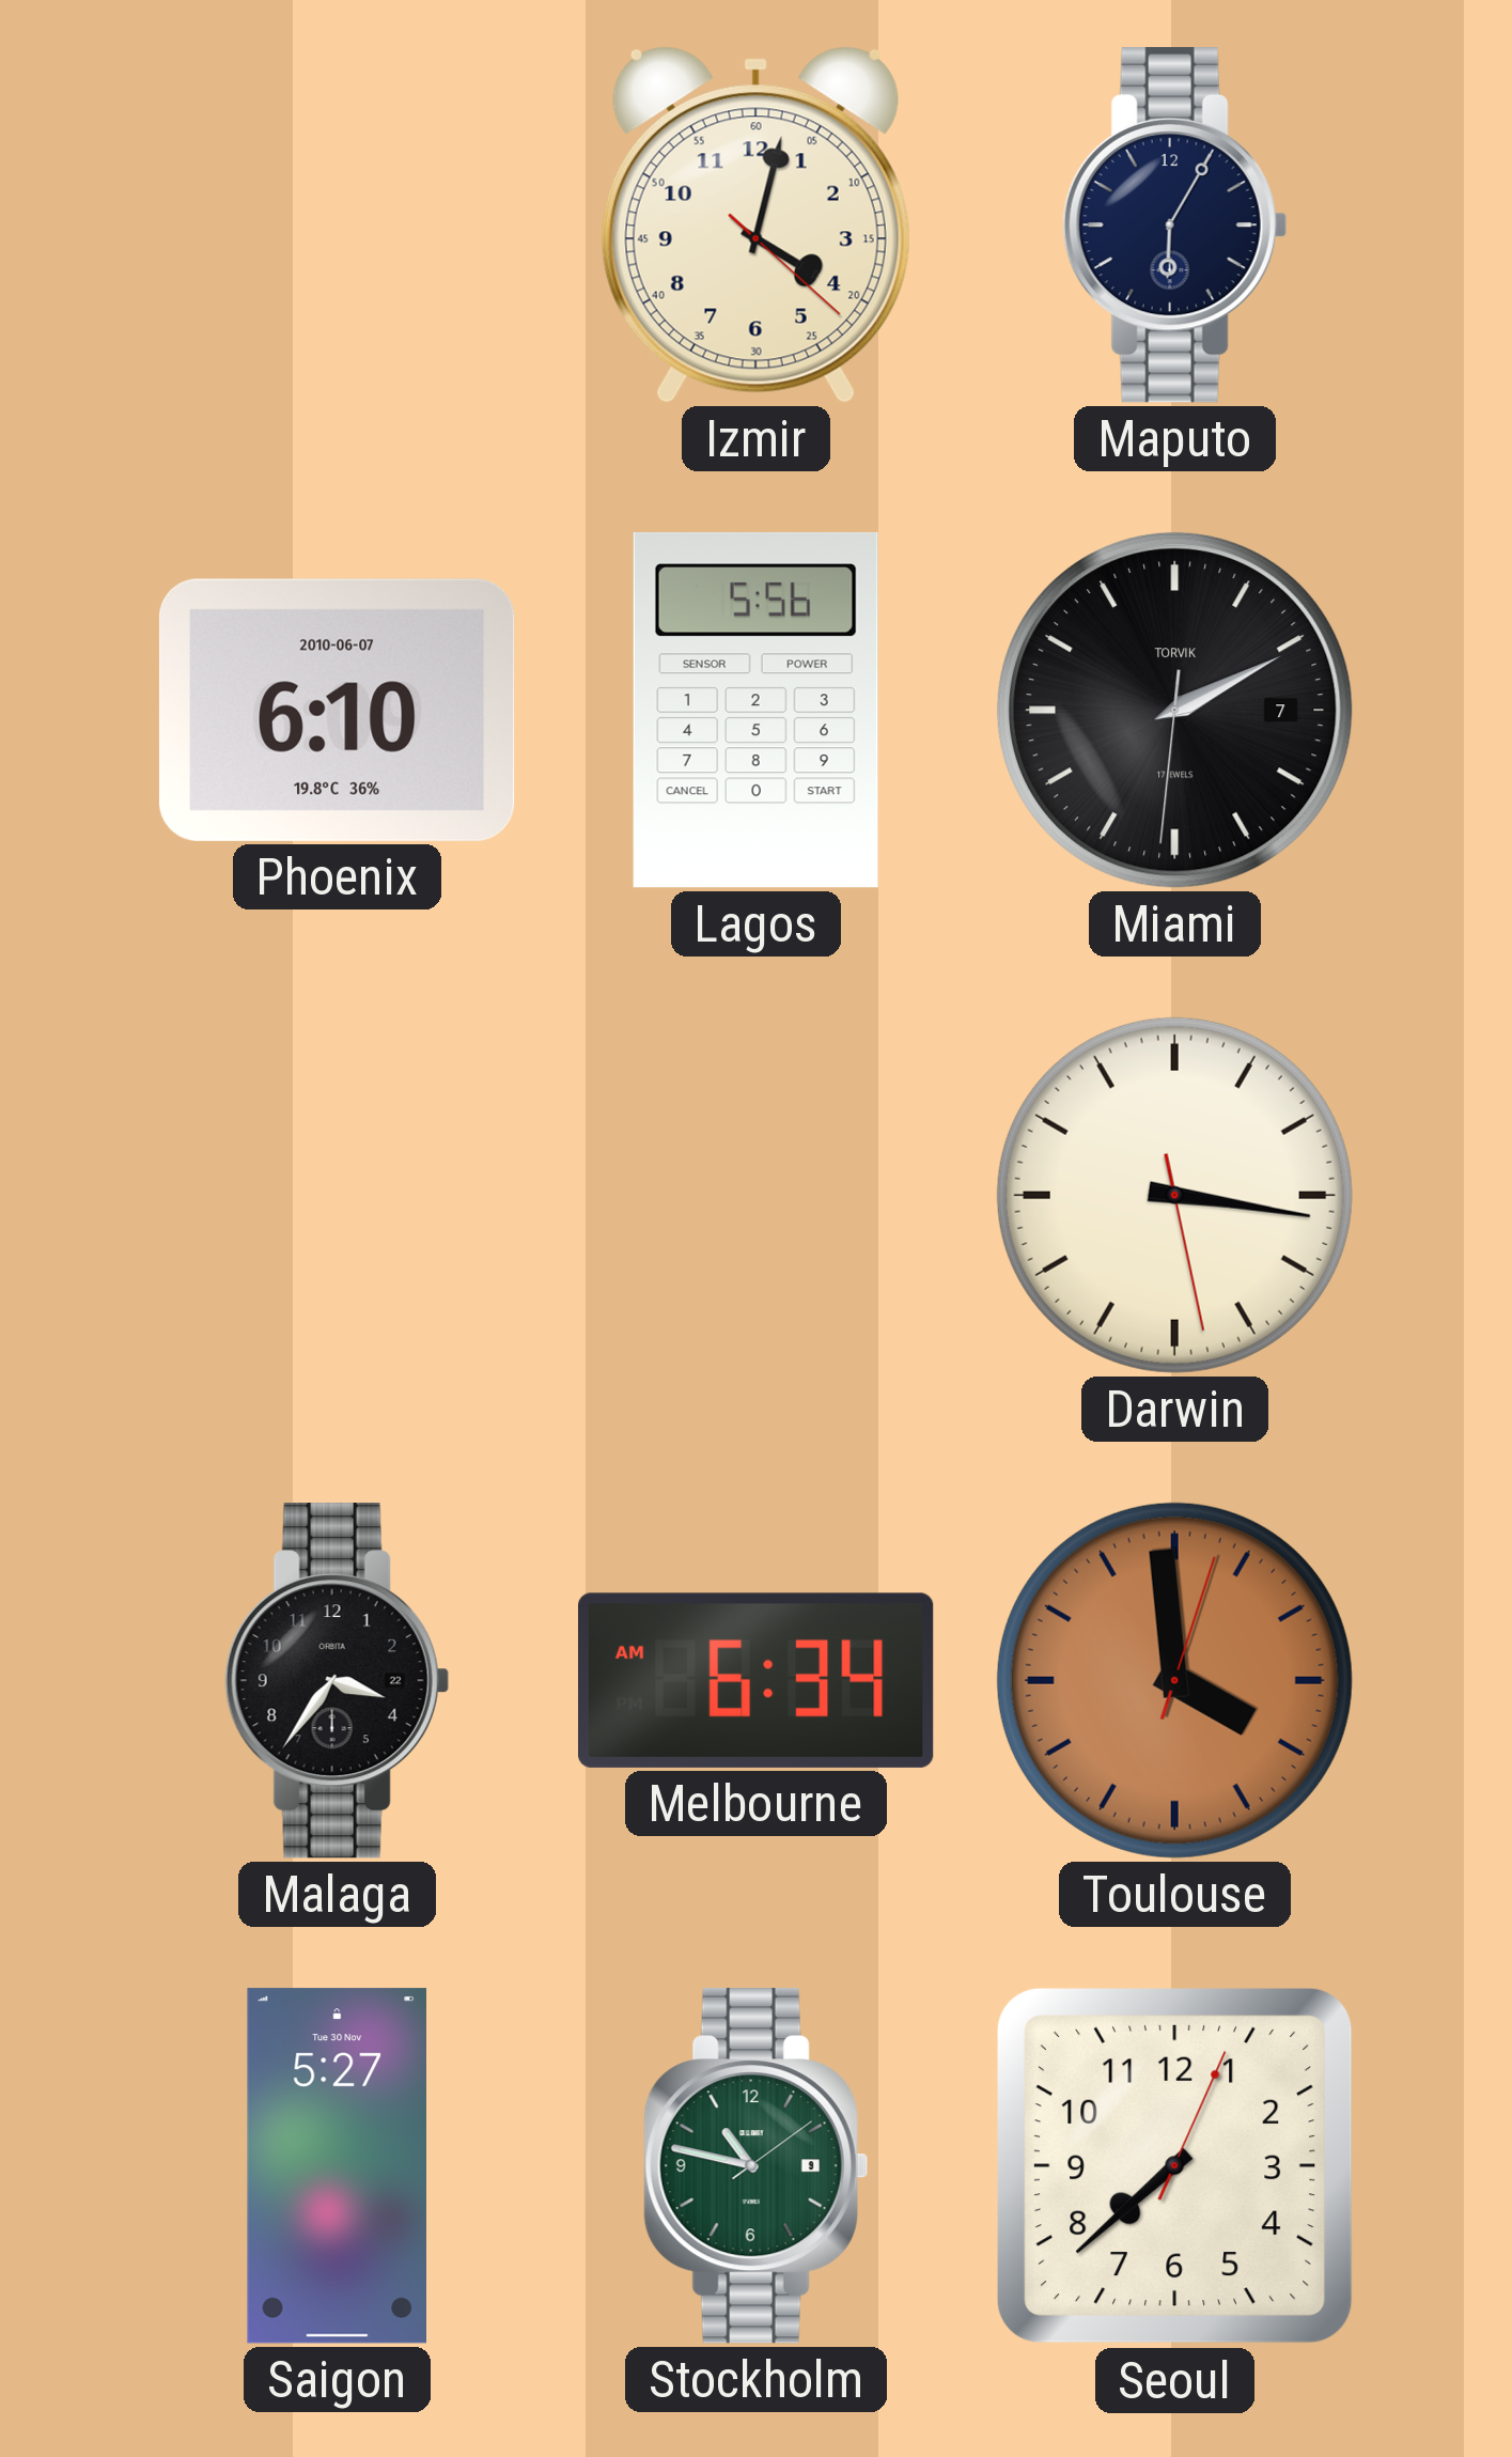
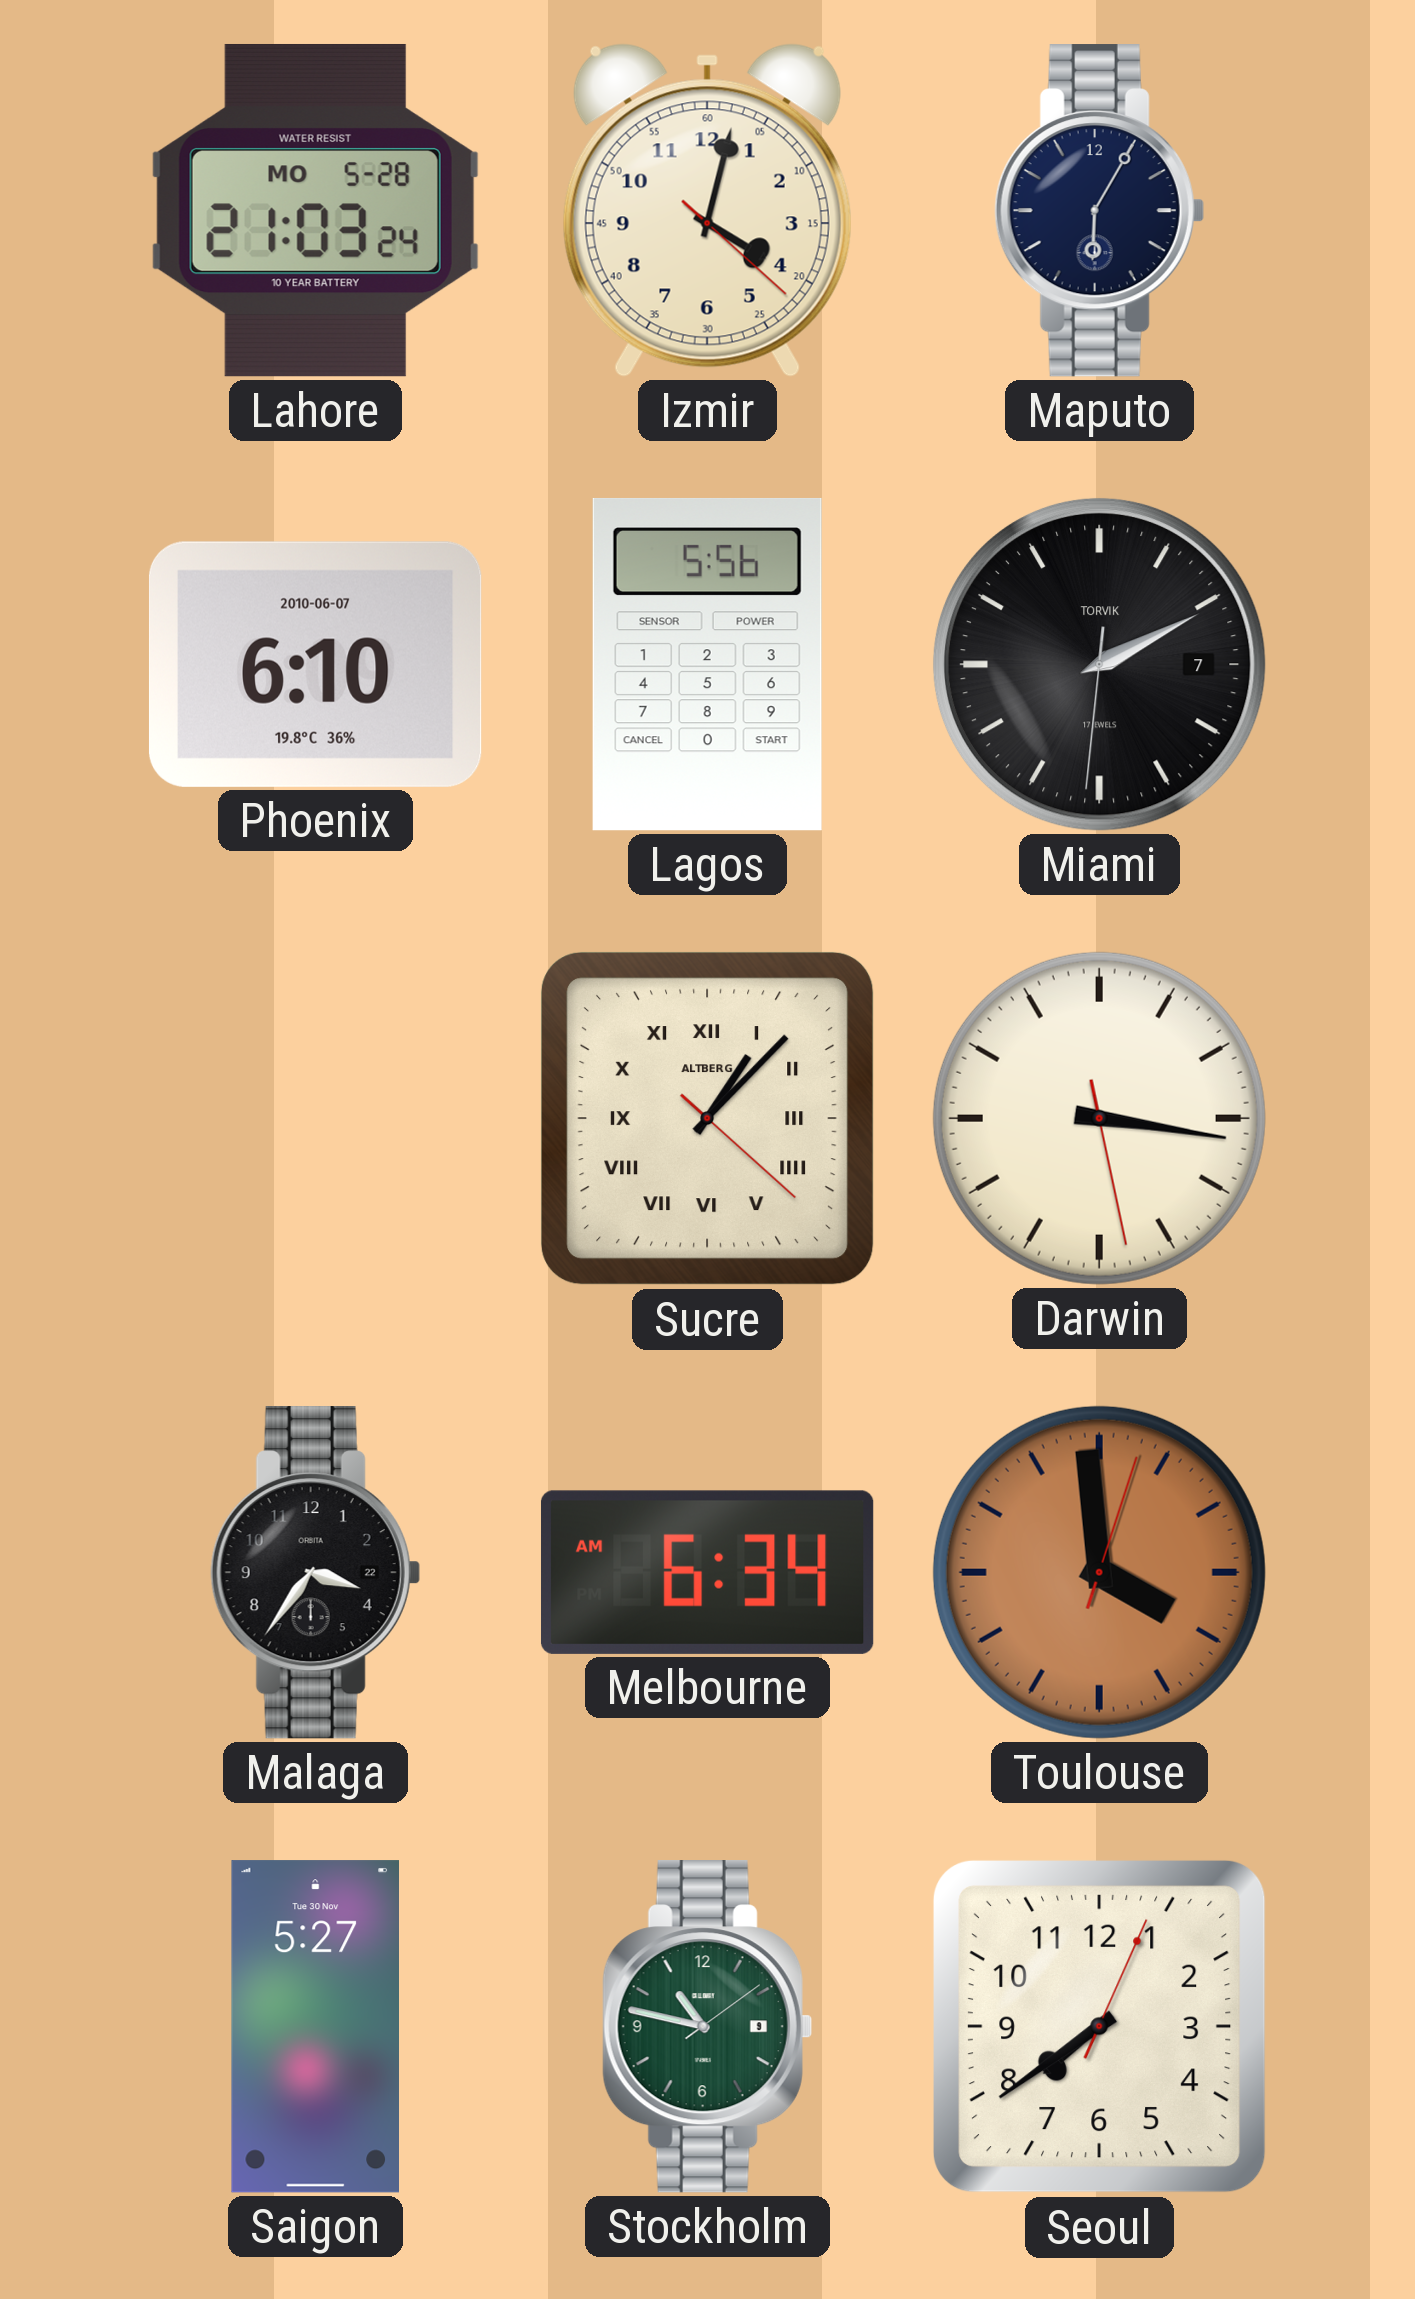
Lahore: none -> 21:03
Sucre: none -> 1:07
Seoul: 7:38 -> 7:39
